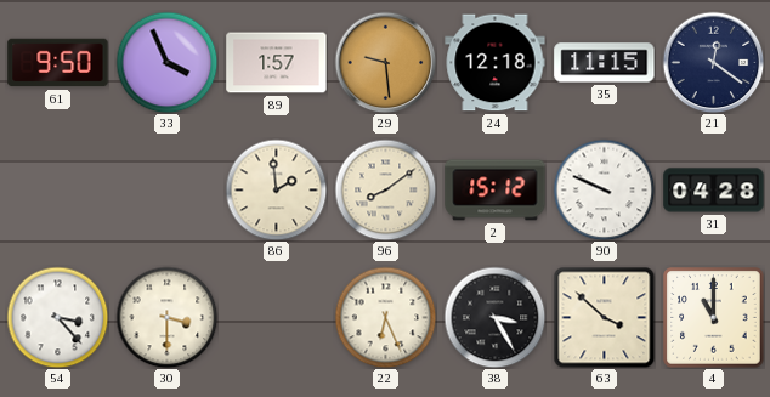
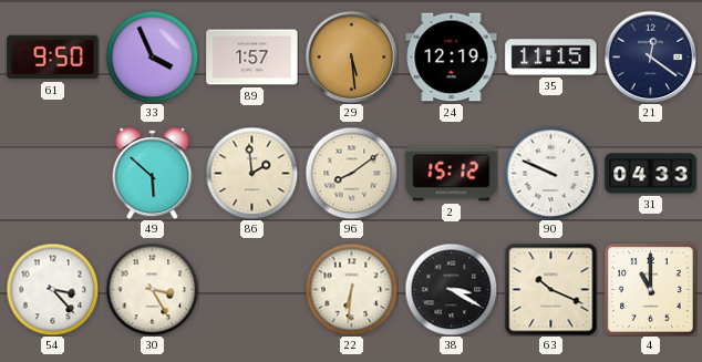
29: 9:29 -> 5:29
24: 12:18 -> 12:19
49: none -> 5:52
31: 04:28 -> 04:33
30: 3:30 -> 3:25
22: 6:26 -> 6:31
38: 3:25 -> 3:20
63: 3:52 -> 10:19
